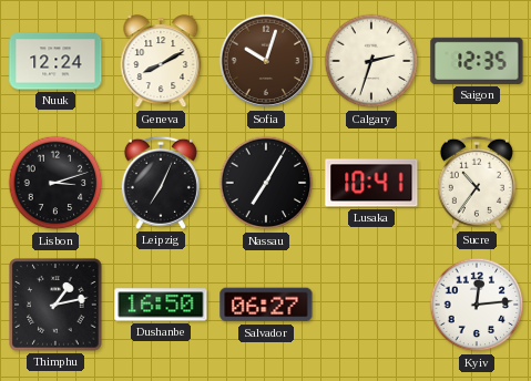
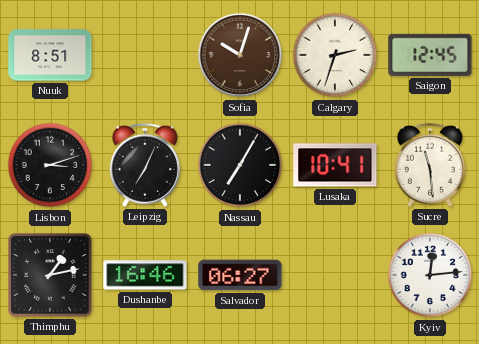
Nuuk: 12:24 -> 8:51
Geneva: 8:10 -> none
Saigon: 12:35 -> 12:45
Sucre: 10:36 -> 11:29
Dushanbe: 16:50 -> 16:46
